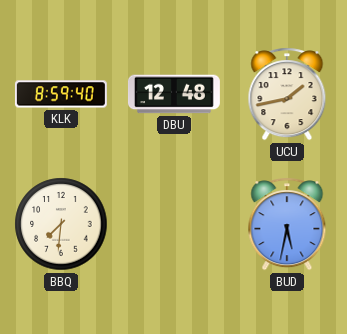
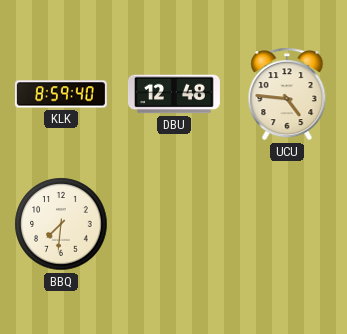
UCU: 1:43 -> 4:46
BUD: 5:32 -> none
